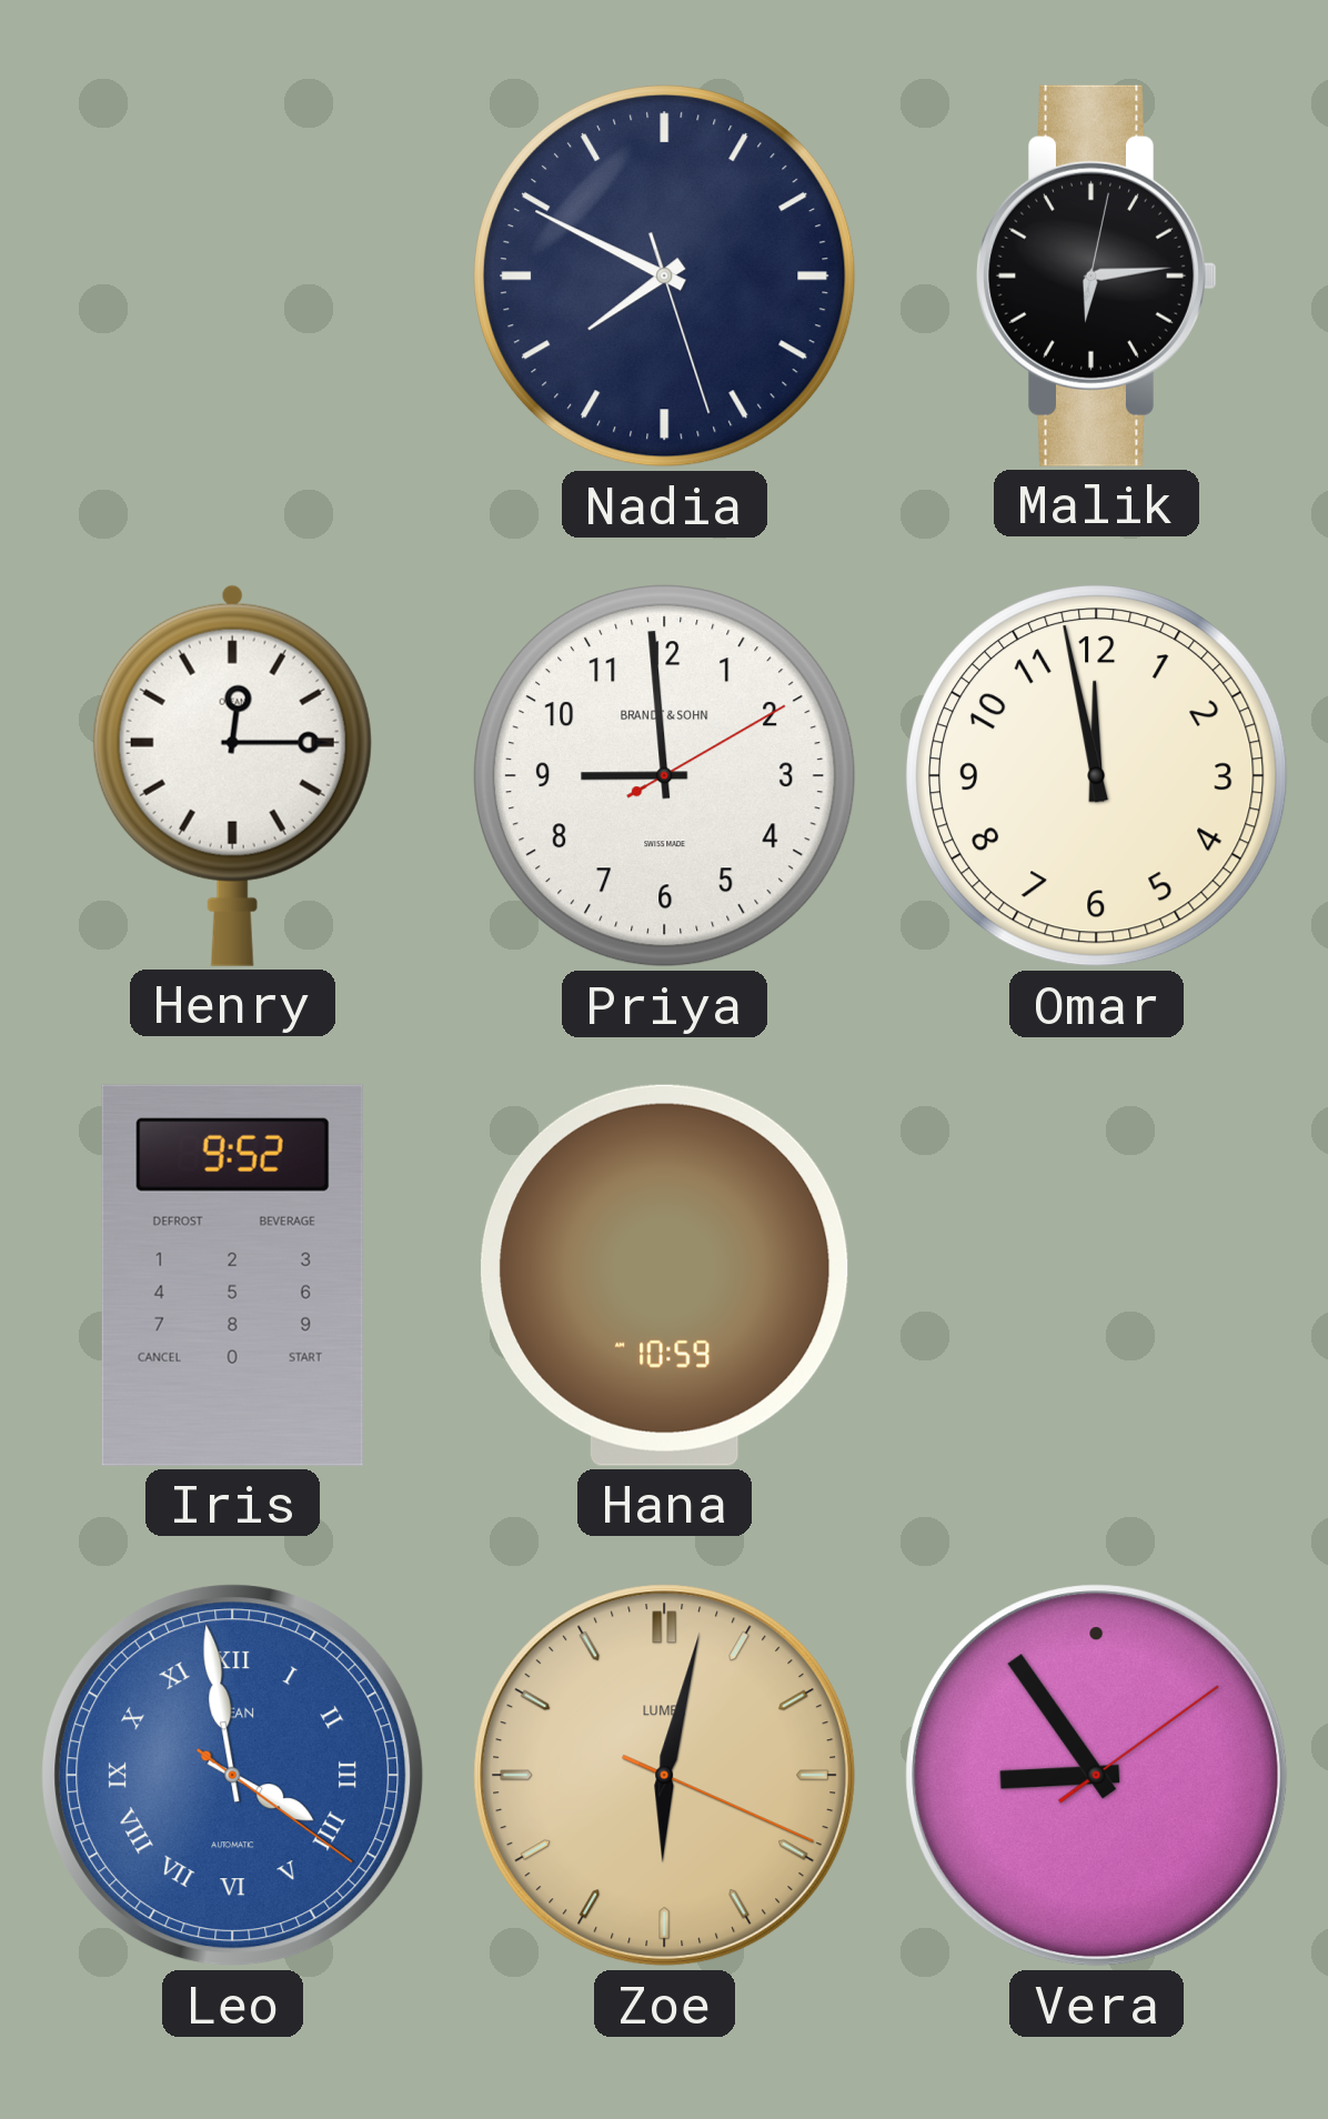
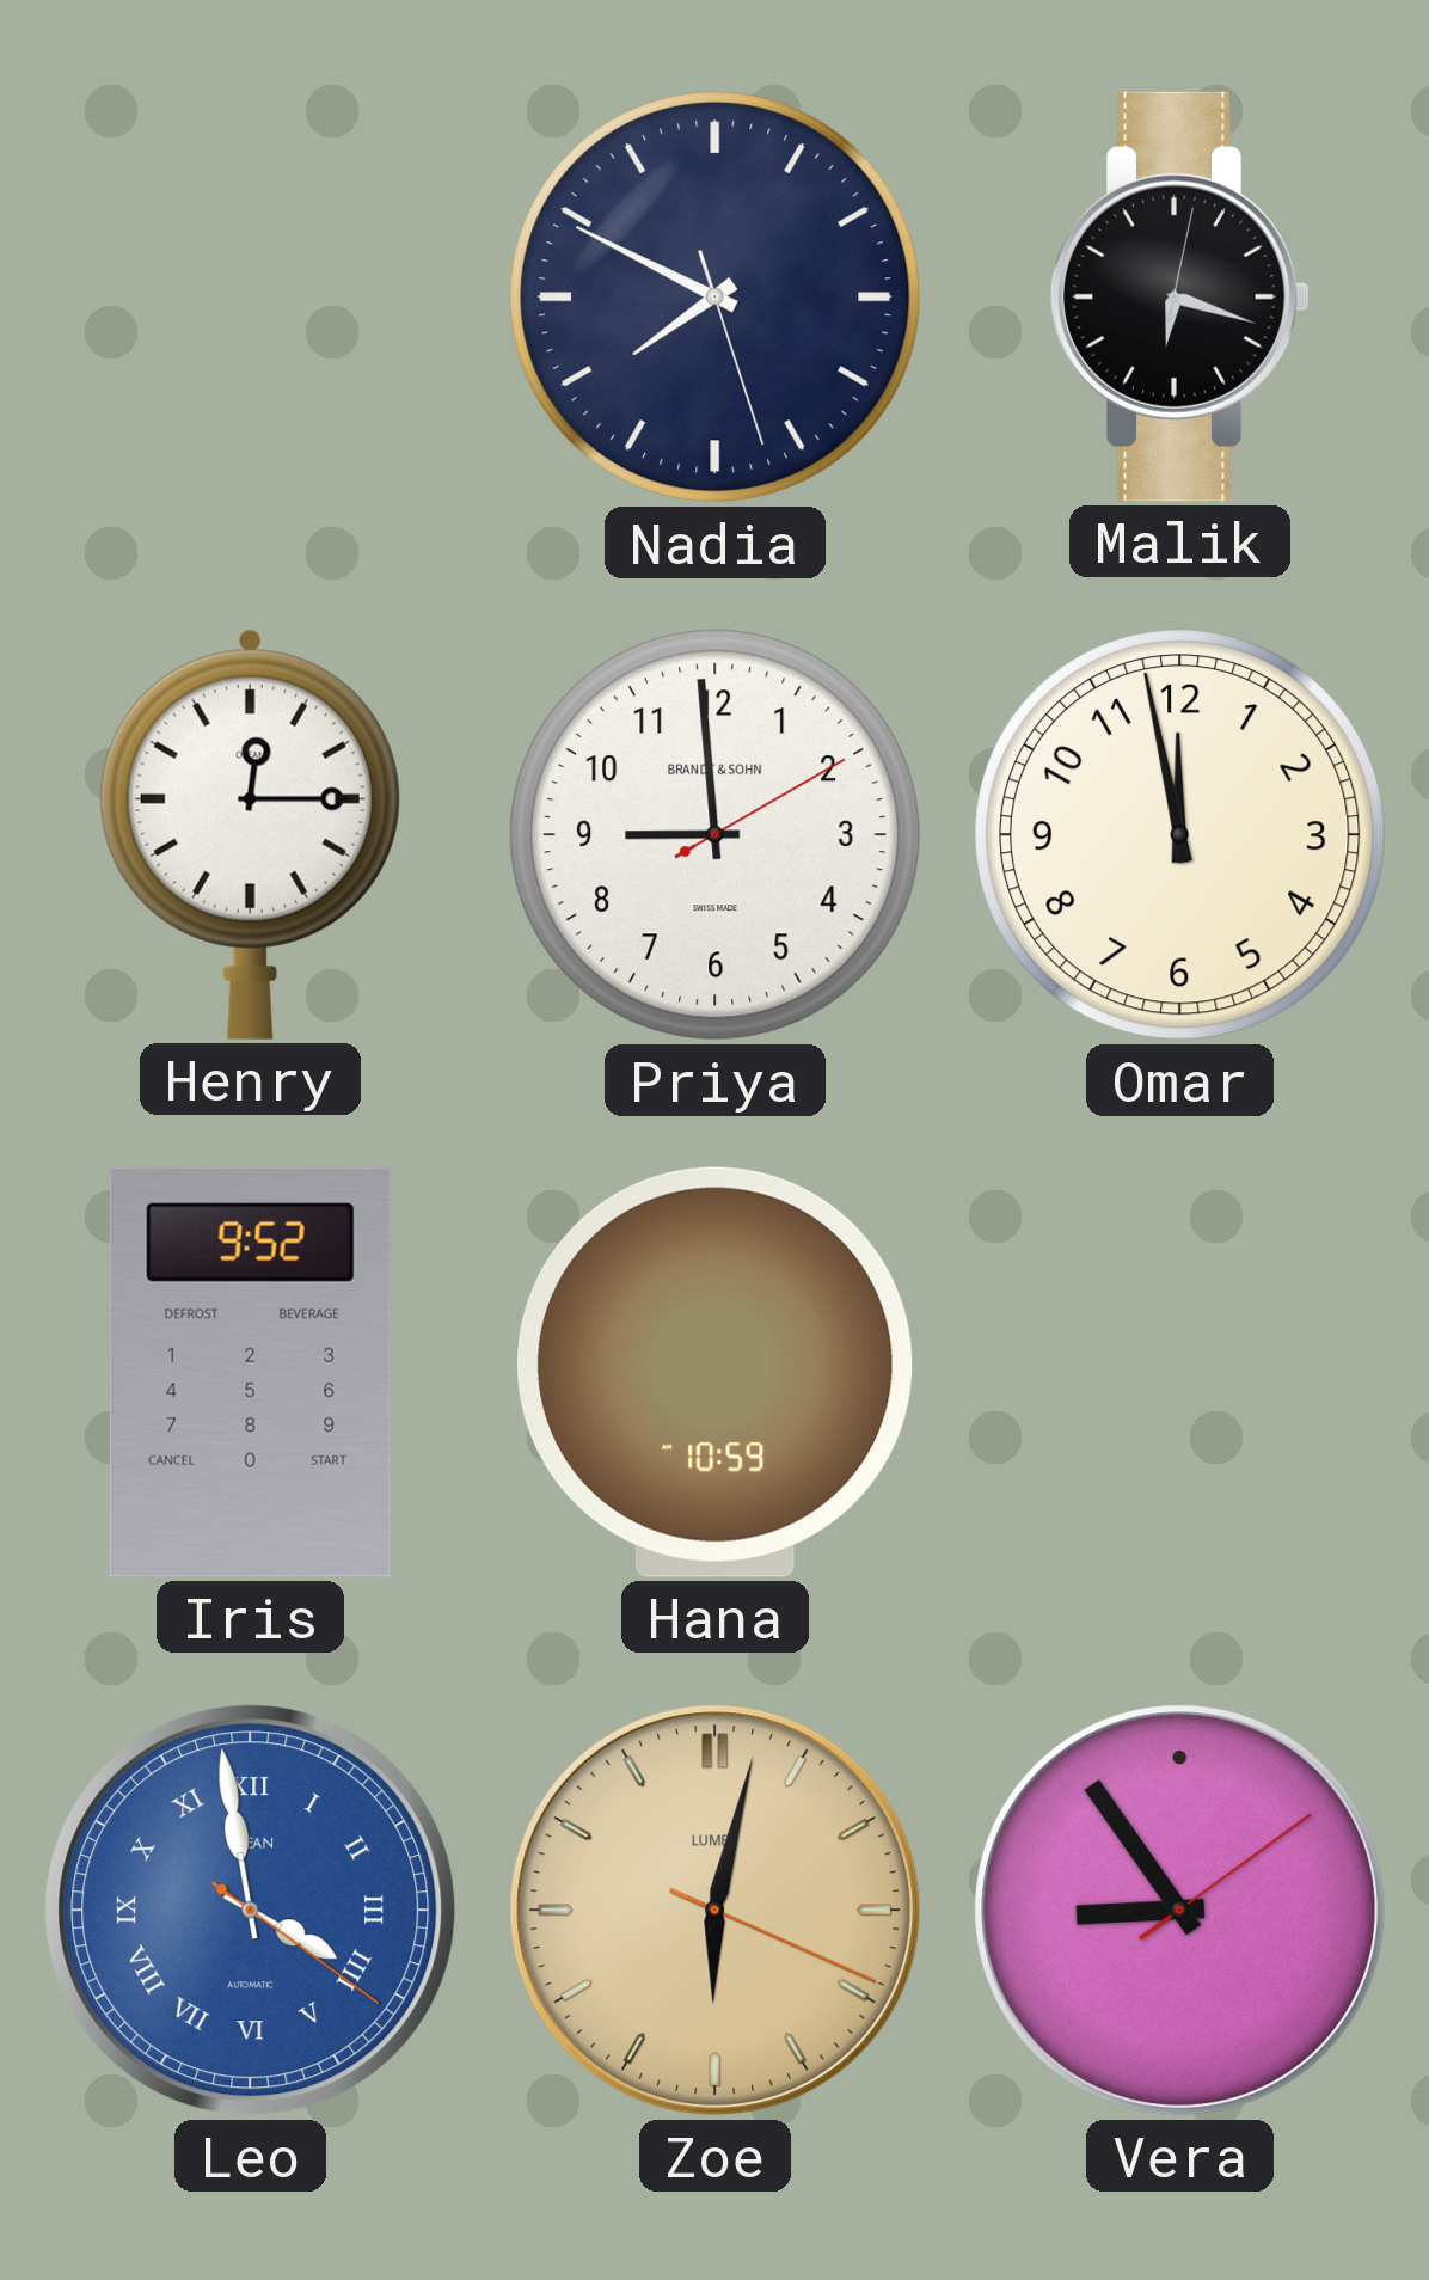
Malik: 6:14 -> 6:18
